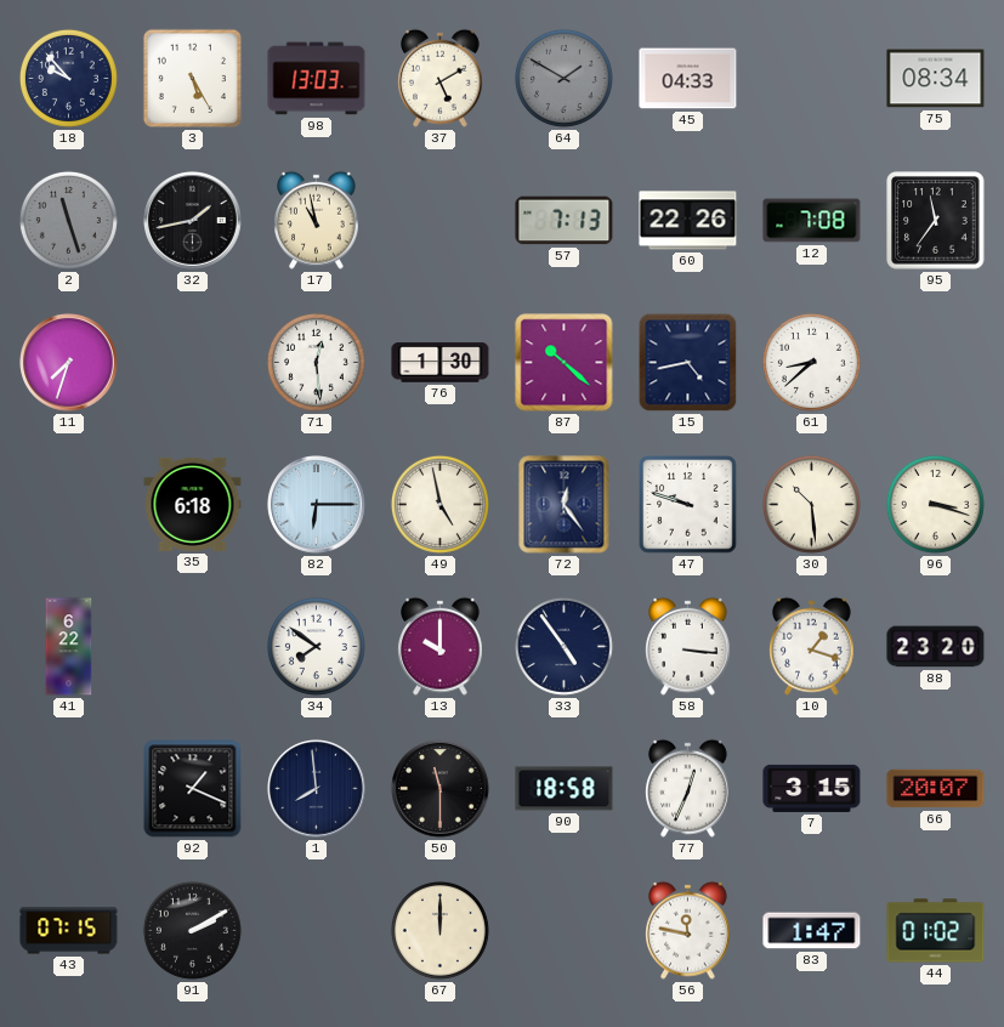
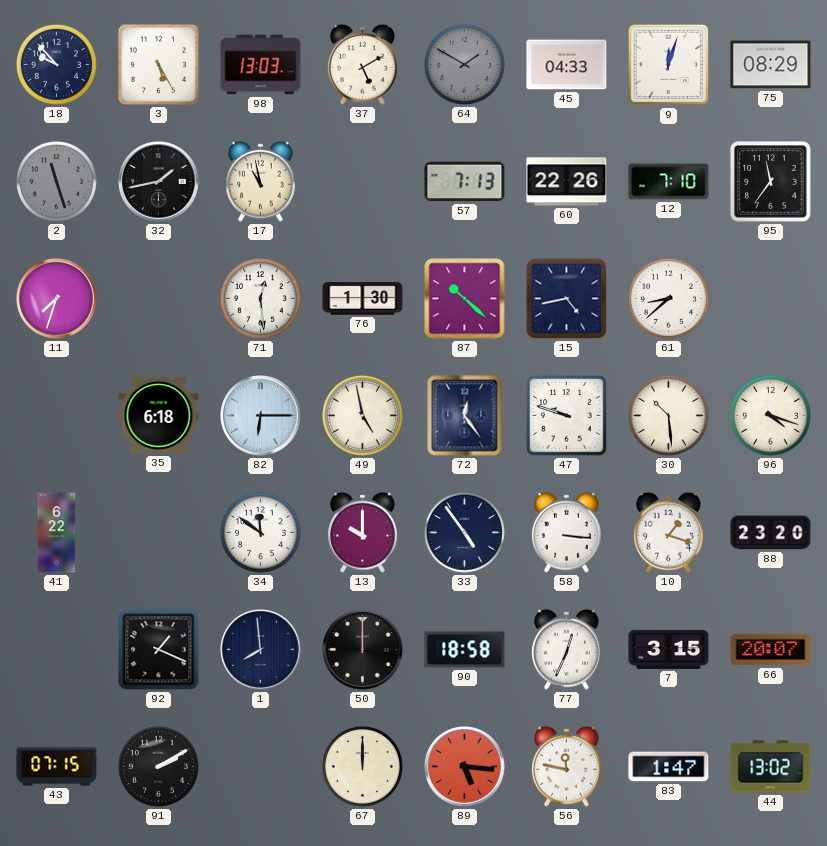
9: none -> 12:03
75: 08:34 -> 08:29
12: 7:08 -> 7:10
96: 3:18 -> 4:18
34: 7:51 -> 11:51
50: 11:30 -> 12:00
89: none -> 5:16
44: 01:02 -> 13:02
